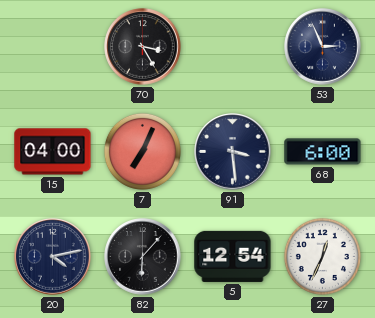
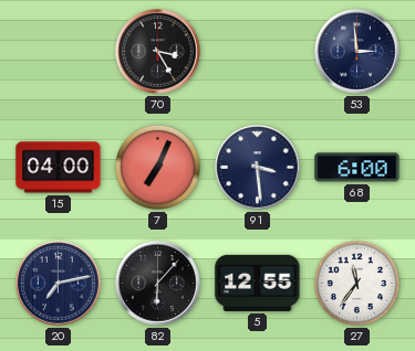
53: 2:56 -> 2:59
20: 4:13 -> 7:13
5: 12:54 -> 12:55
27: 12:34 -> 11:36
